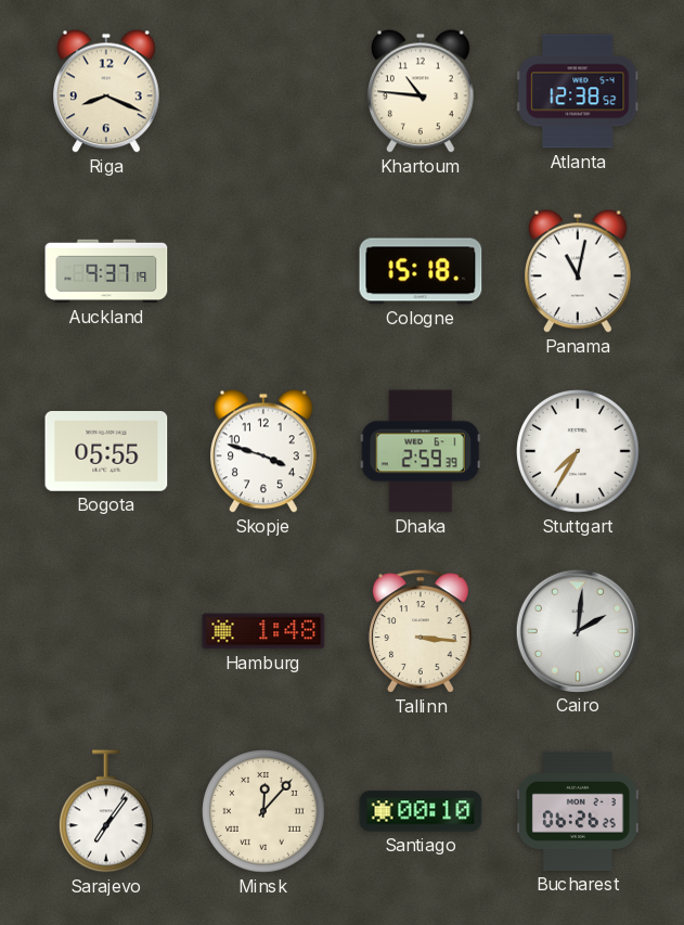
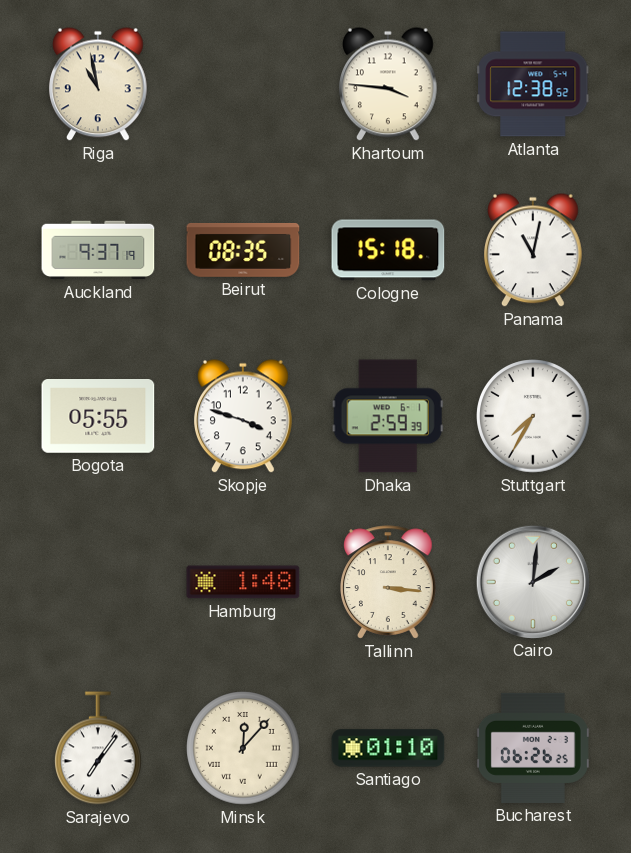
Riga: 8:19 -> 10:58
Khartoum: 10:46 -> 3:46
Beirut: none -> 08:35
Santiago: 00:10 -> 01:10
